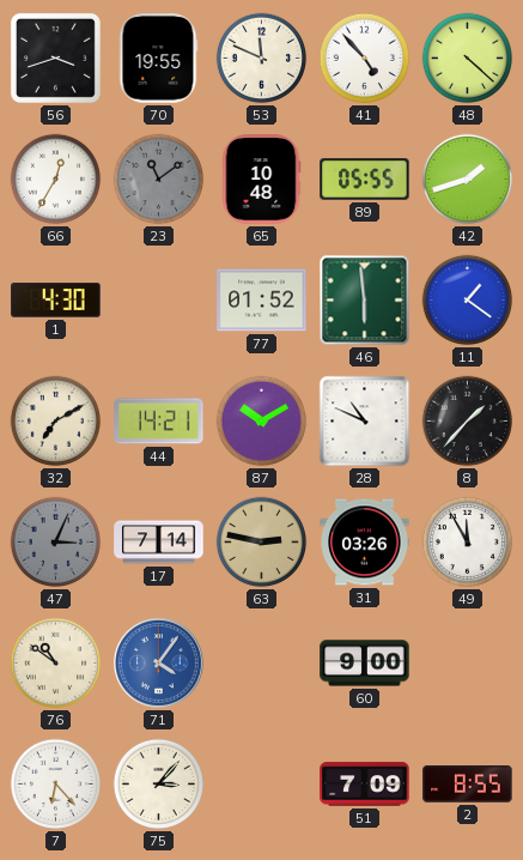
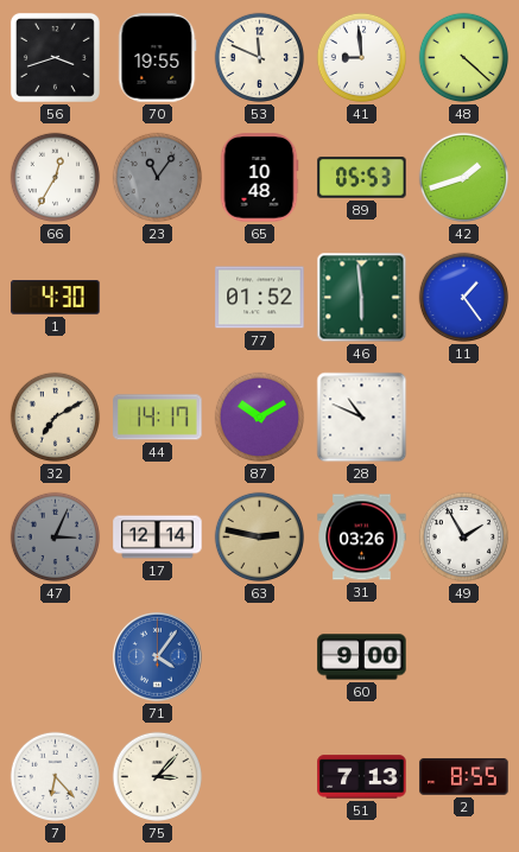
41: 4:53 -> 8:59
23: 11:09 -> 11:06
89: 05:55 -> 05:53
11: 1:21 -> 1:24
44: 14:21 -> 14:17
8: 1:37 -> none
17: 7:14 -> 12:14
49: 11:55 -> 1:55
76: 10:51 -> none
51: 7:09 -> 7:13
